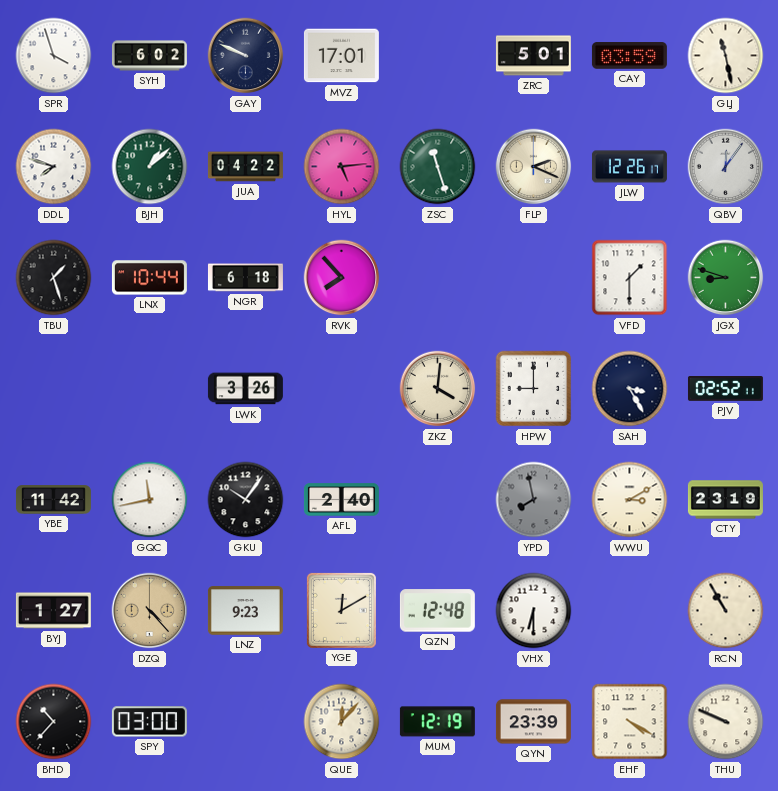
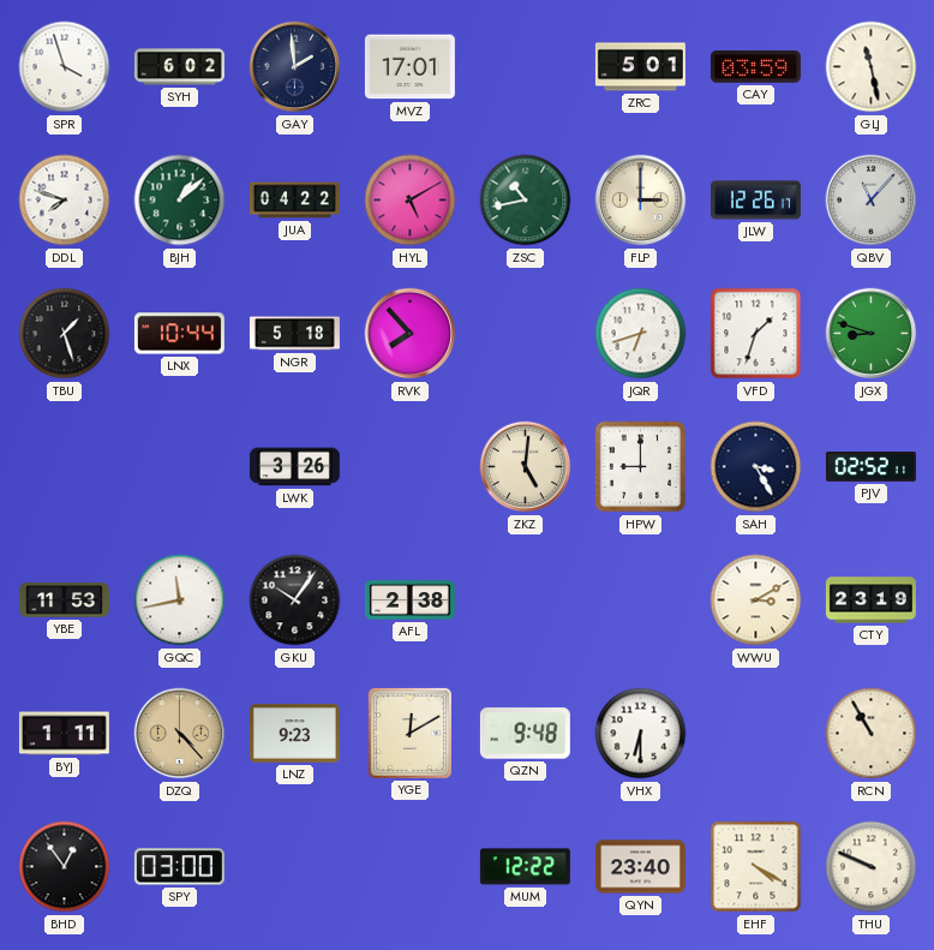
GAY: 9:49 -> 1:59
HYL: 5:14 -> 5:10
ZSC: 11:27 -> 10:43
FLP: 2:19 -> 3:00
QBV: 12:06 -> 11:07
NGR: 6:18 -> 5:18
JQR: none -> 6:42
VFD: 1:30 -> 1:33
ZKZ: 4:01 -> 5:01
YBE: 11:42 -> 11:53
AFL: 2:40 -> 2:38
YPD: 7:58 -> none
BYJ: 1:27 -> 1:11
QZN: 12:48 -> 9:48
BHD: 10:37 -> 12:54
QUE: 12:07 -> none
MUM: 12:19 -> 12:22
QYN: 23:39 -> 23:40
